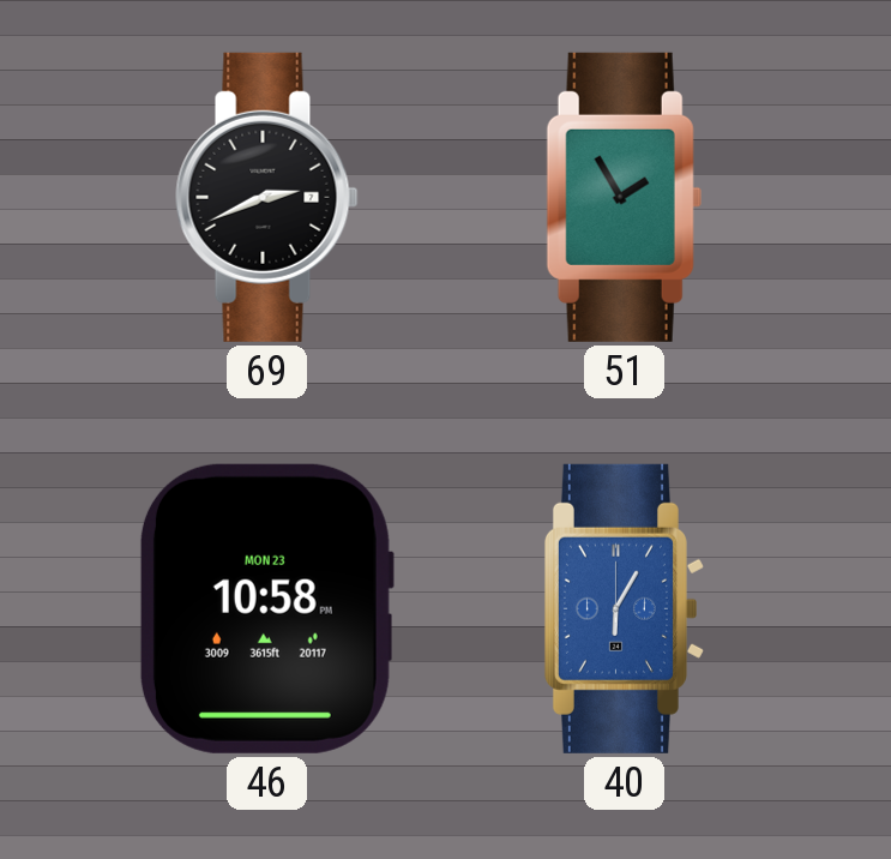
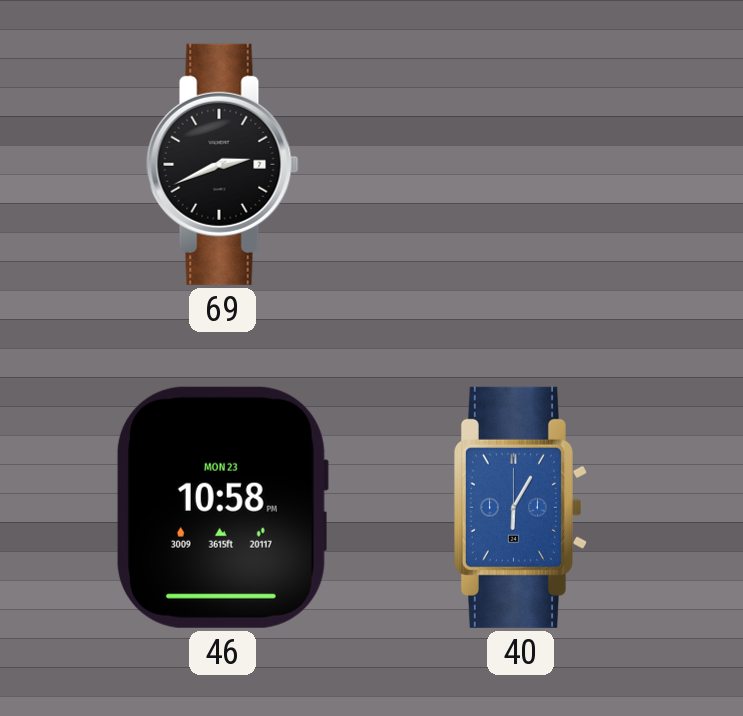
51: 1:55 -> none
